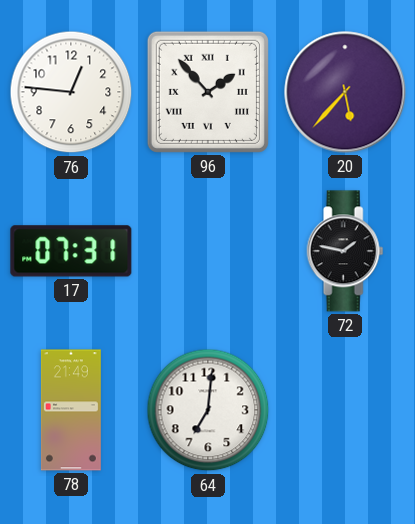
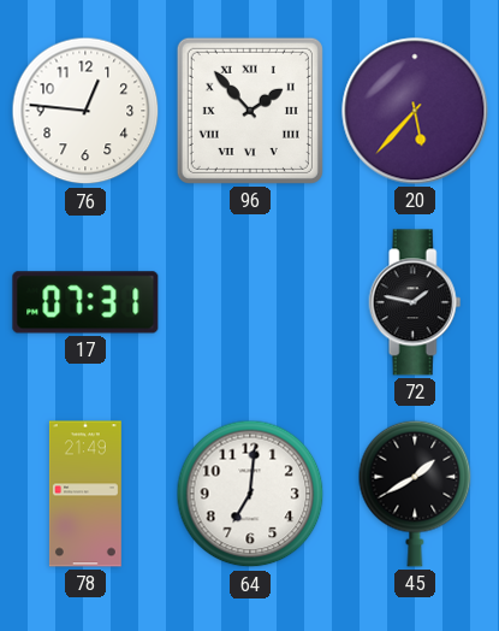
45: none -> 1:40
